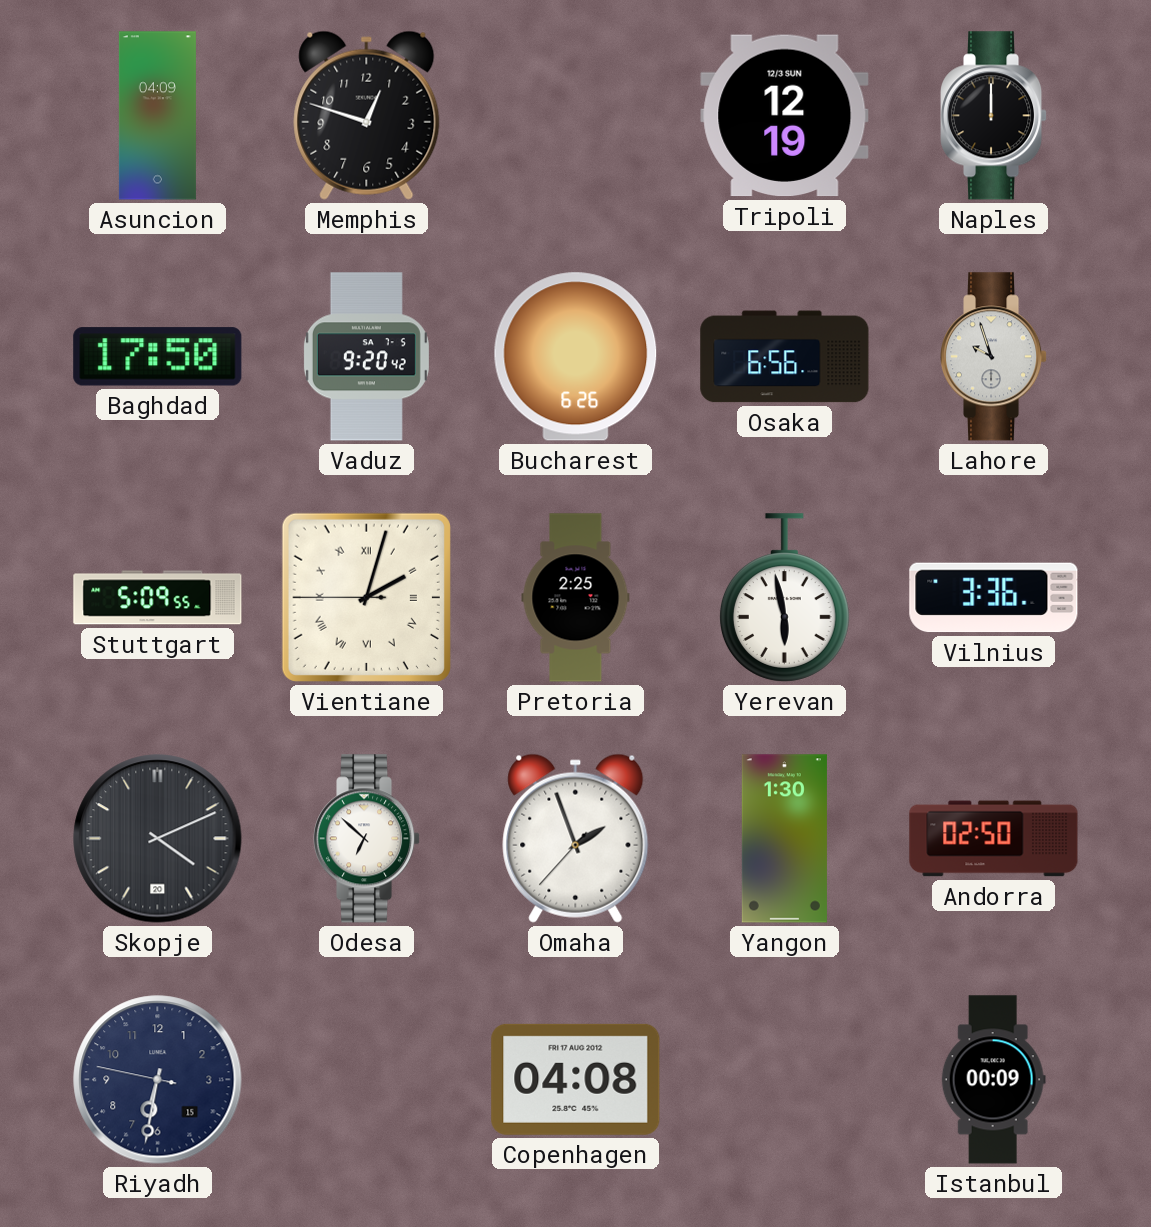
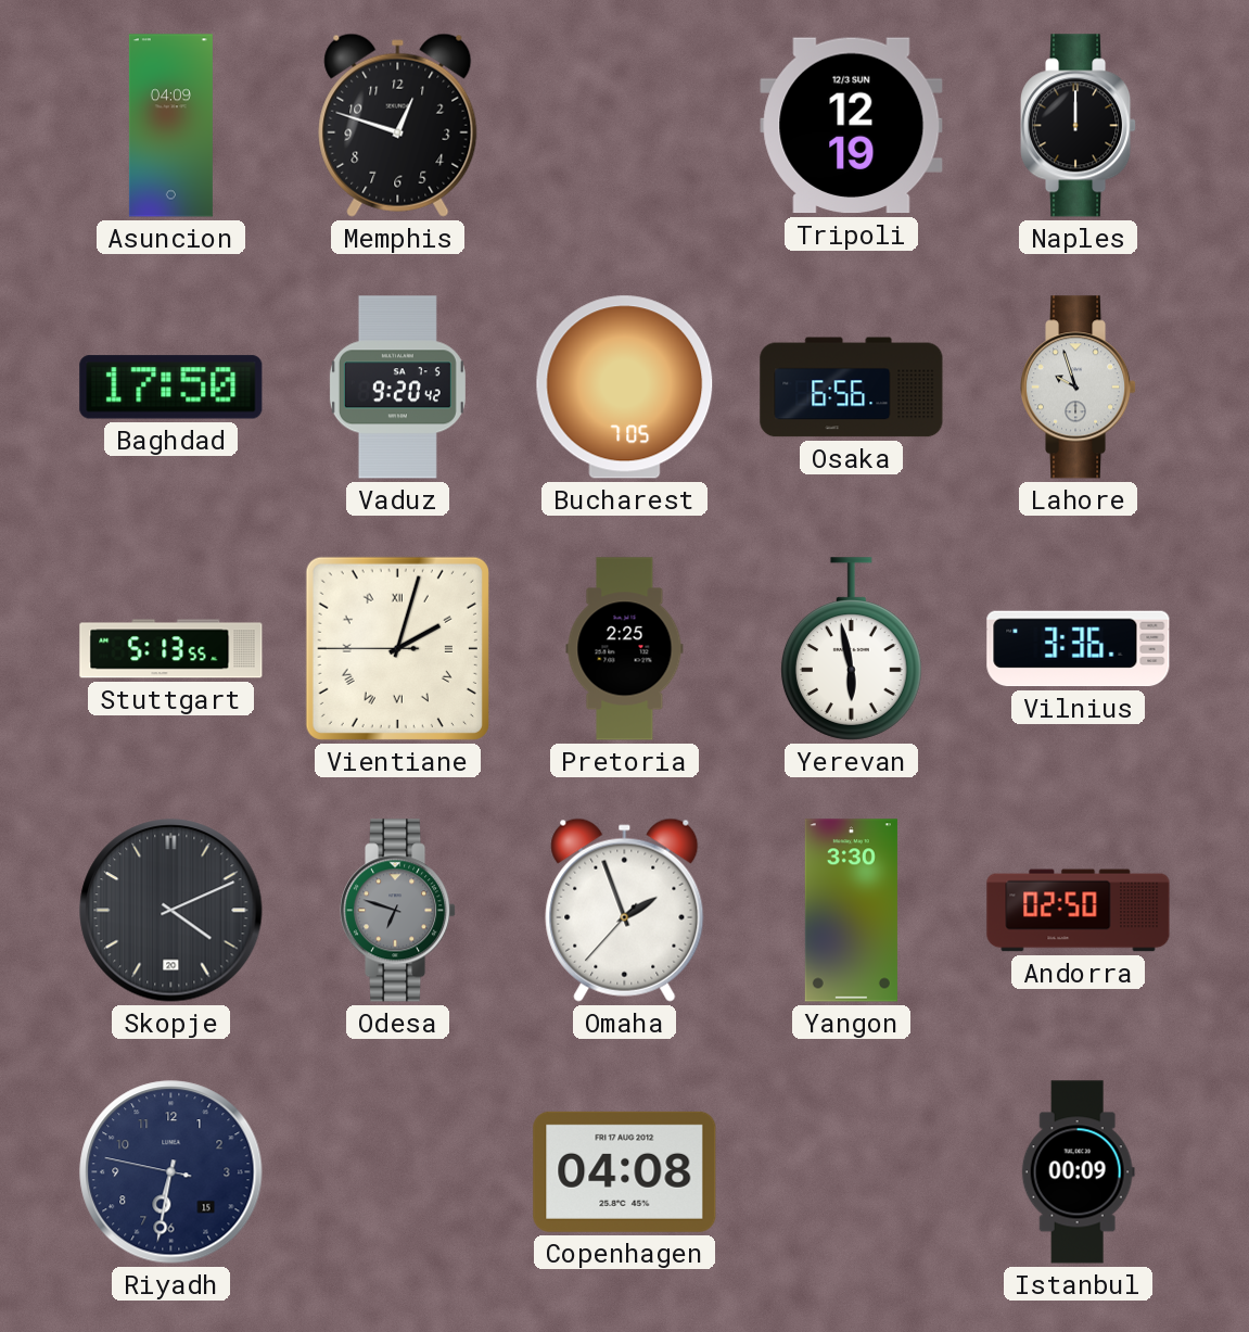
Bucharest: 6:26 -> 7:05
Stuttgart: 5:09 -> 5:13
Odesa: 6:52 -> 6:48
Odesa dial: white -> grey
Yangon: 1:30 -> 3:30
